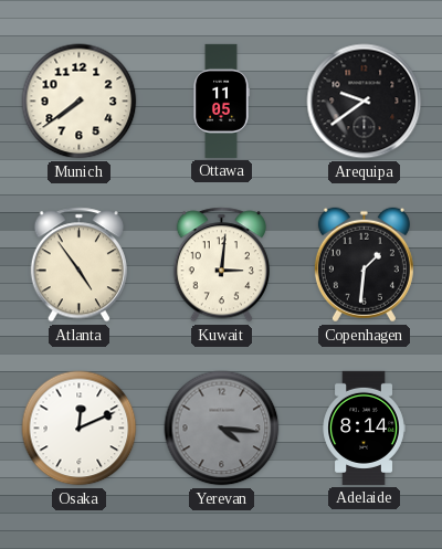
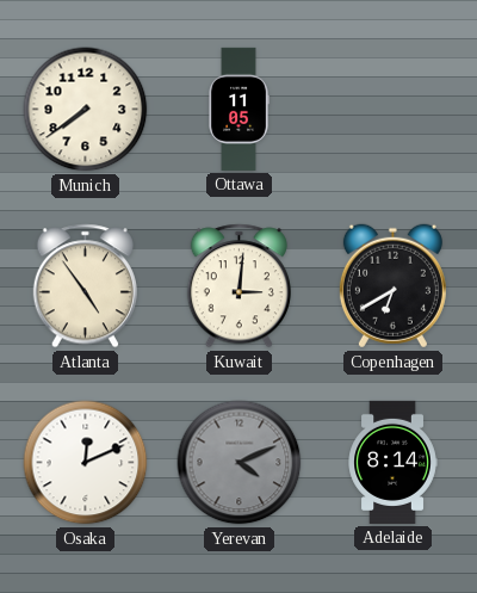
Arequipa: 9:39 -> none
Copenhagen: 1:31 -> 6:40
Yerevan: 4:16 -> 4:11
